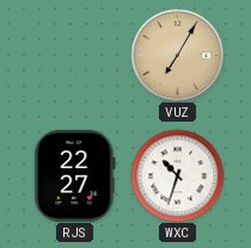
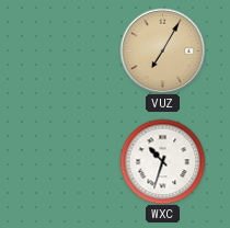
RJS: 22:27 -> none
